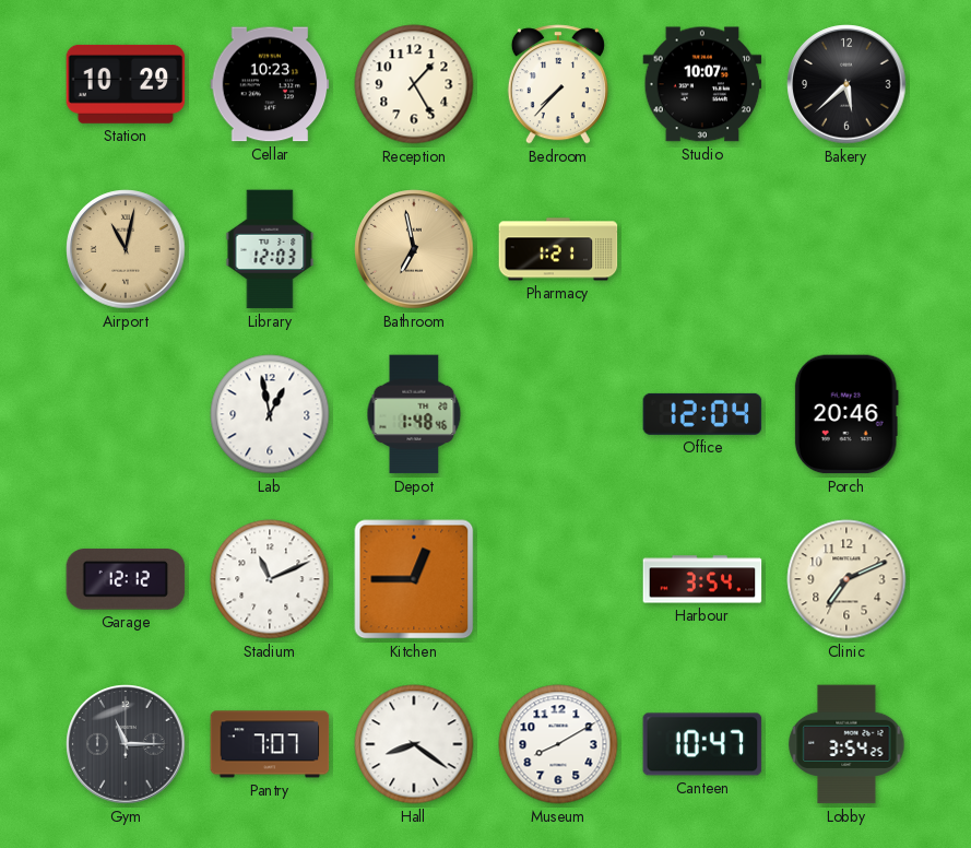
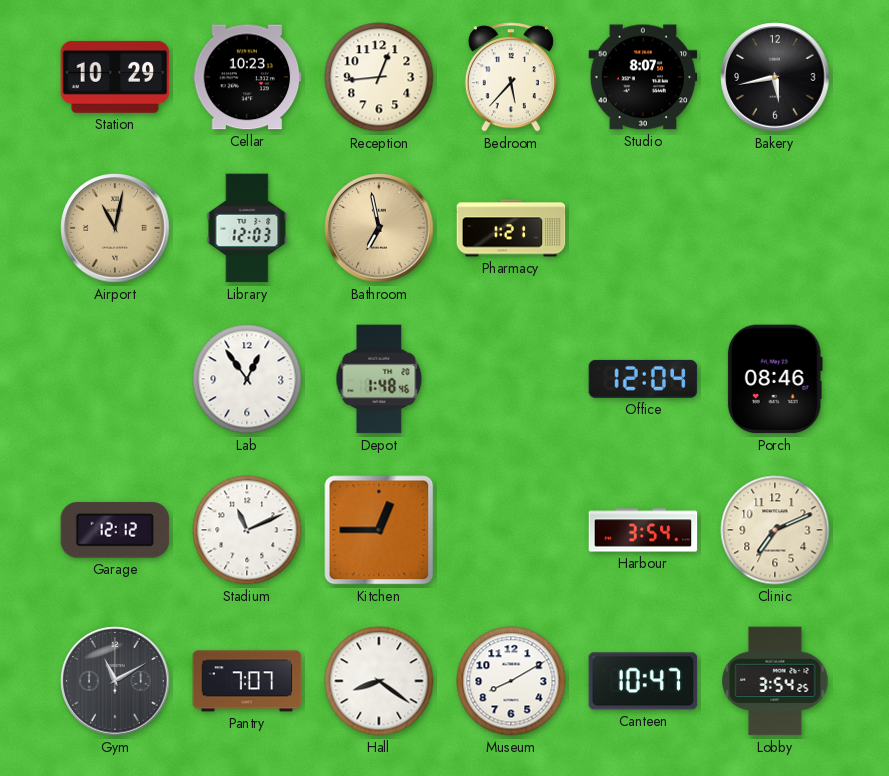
Reception: 1:25 -> 12:44
Bedroom: 7:37 -> 5:37
Studio: 10:07 -> 8:07
Bakery: 5:38 -> 5:43
Lab: 12:58 -> 12:54
Porch: 20:46 -> 08:46
Gym: 11:15 -> 11:10
